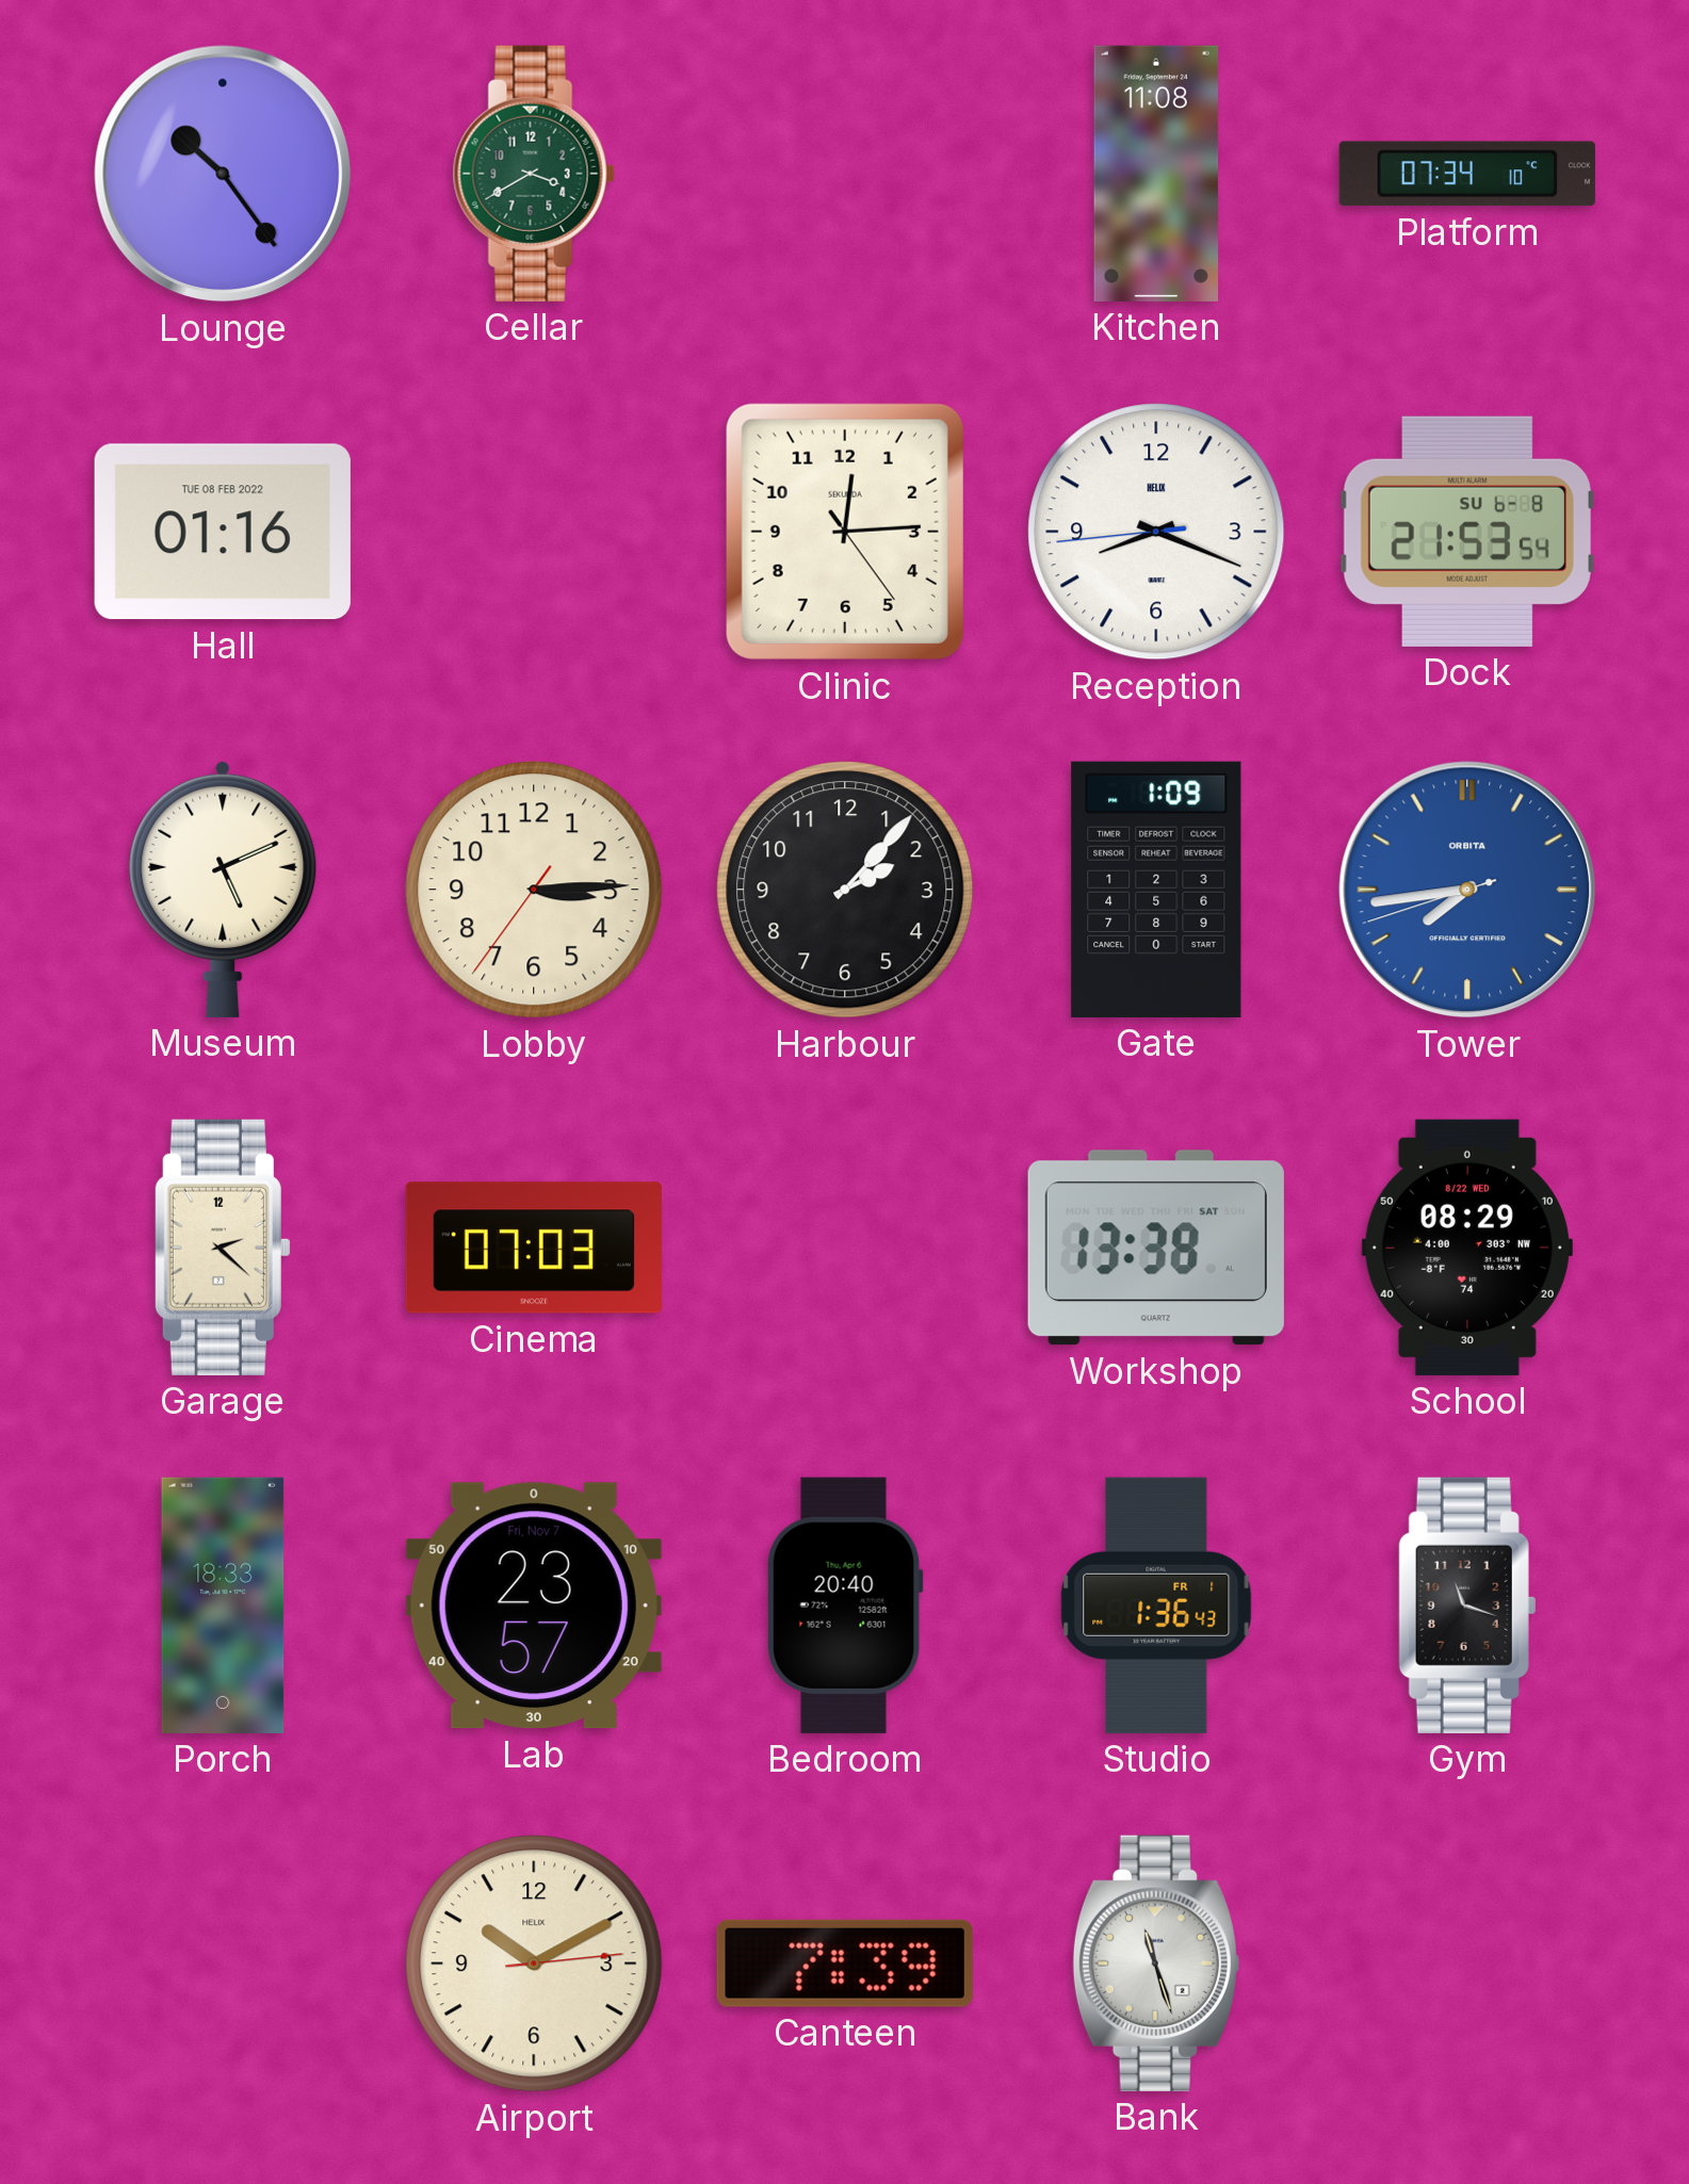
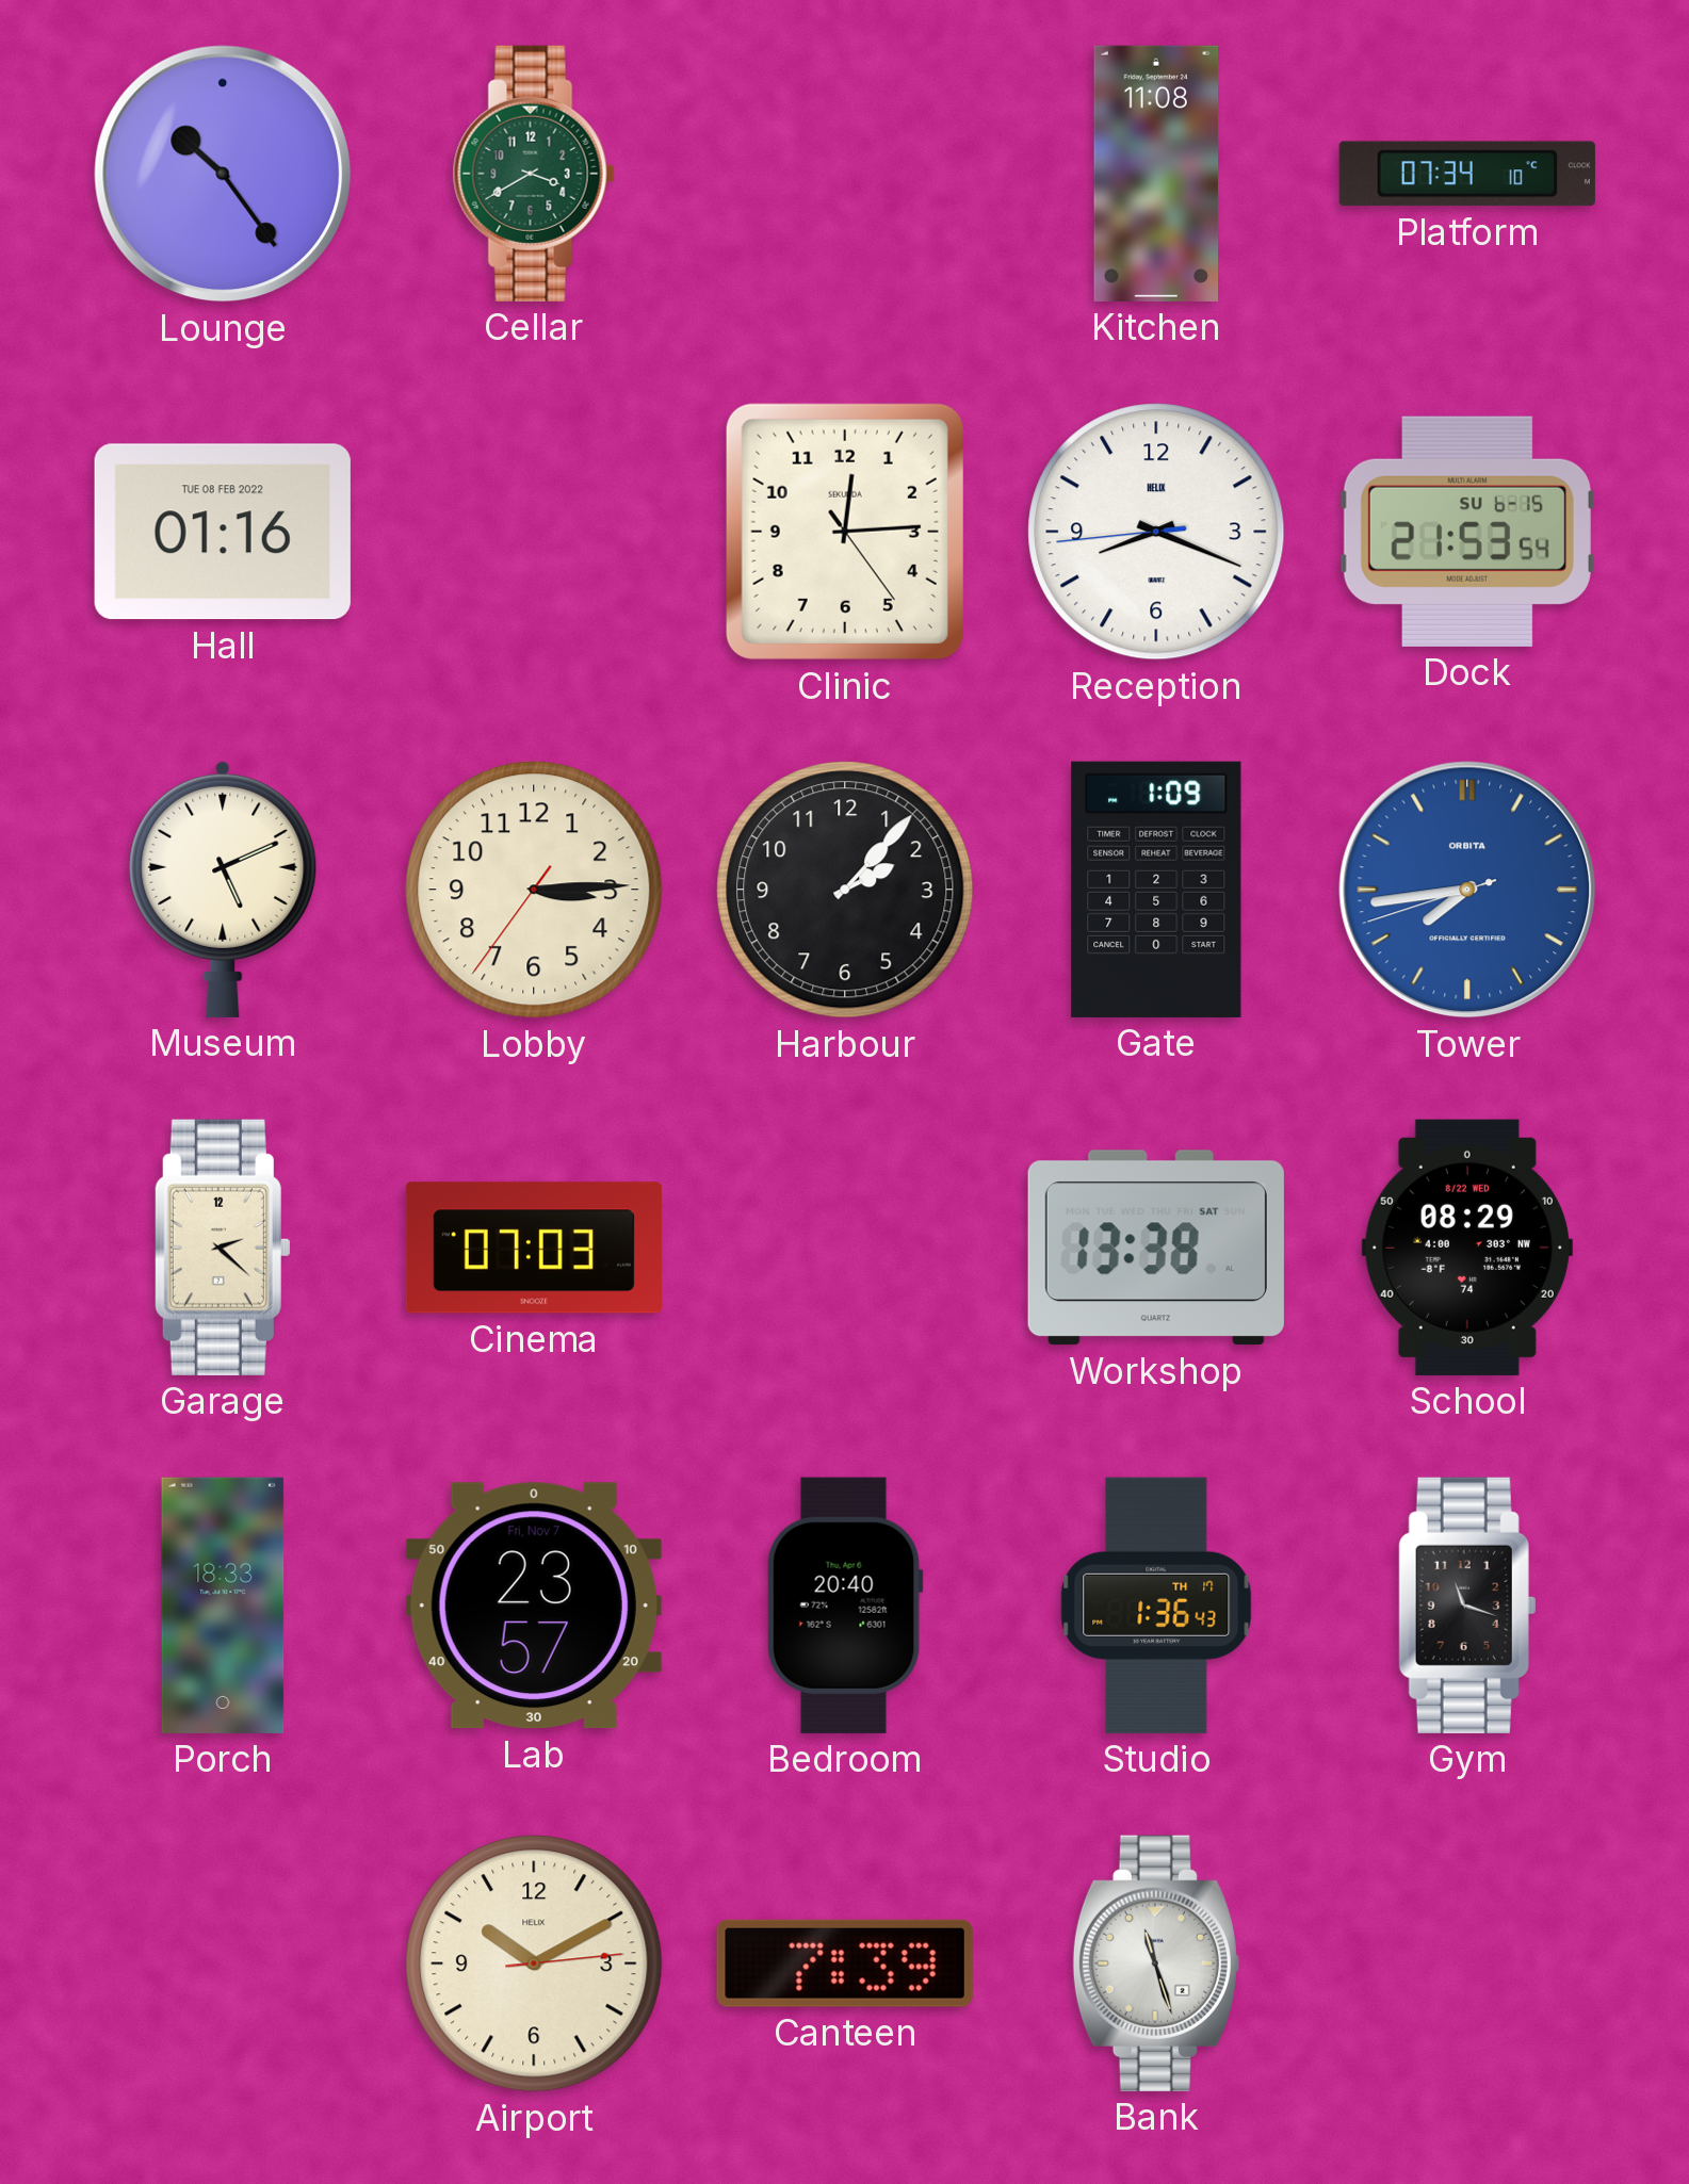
Dock date: SU 6-8 -> SU 6-15
Studio date: FR 1 -> TH 17
